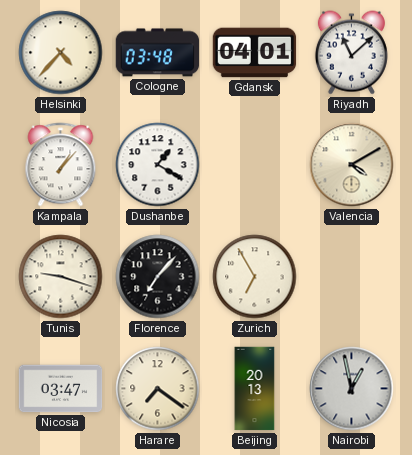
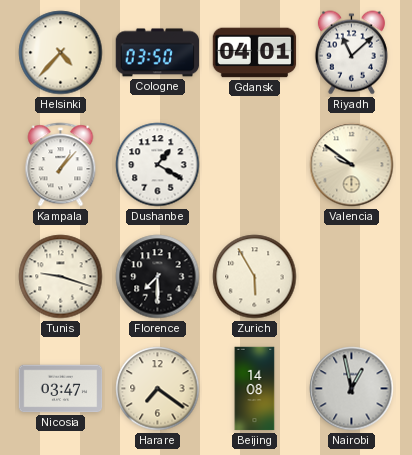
Cologne: 03:48 -> 03:50
Valencia: 4:10 -> 9:51
Florence: 7:07 -> 7:30
Zurich: 6:55 -> 5:55
Beijing: 20:13 -> 14:08
